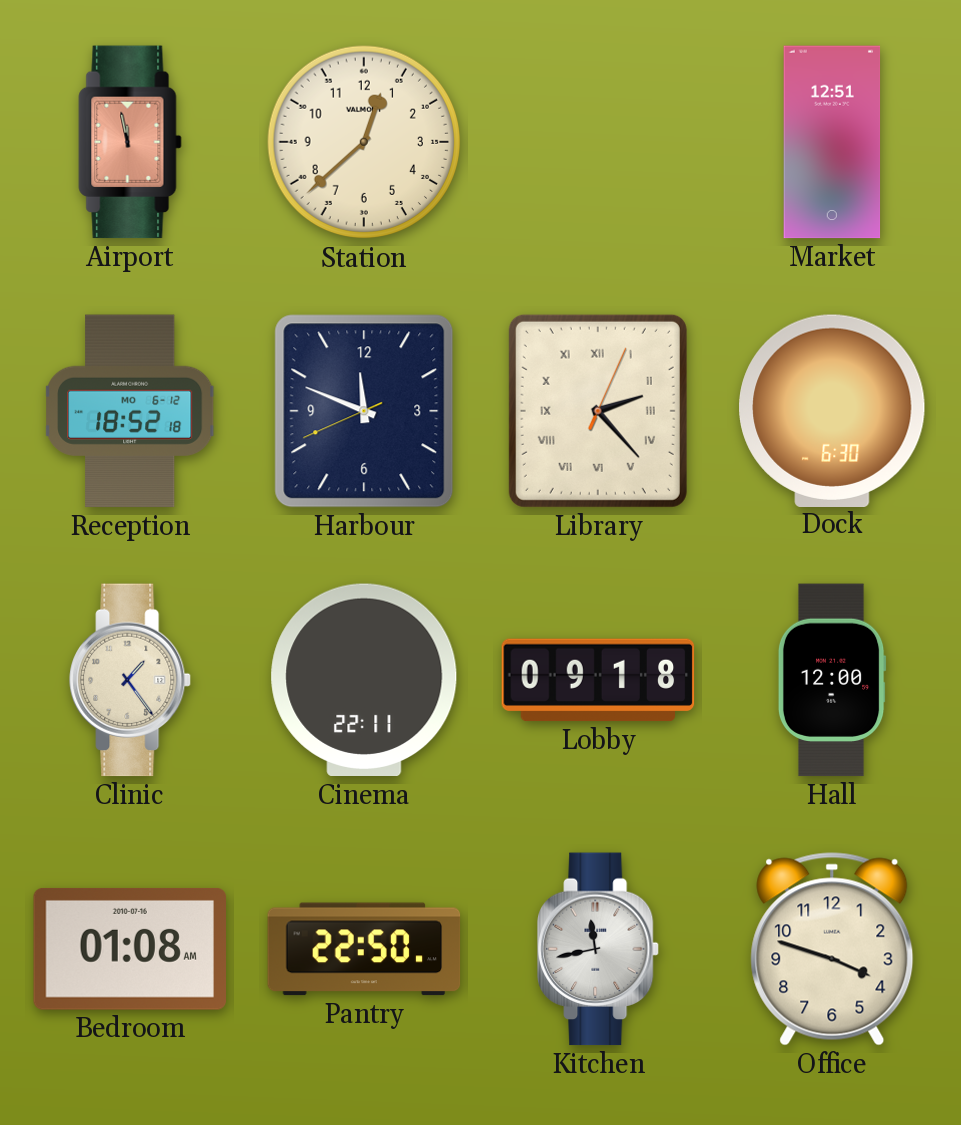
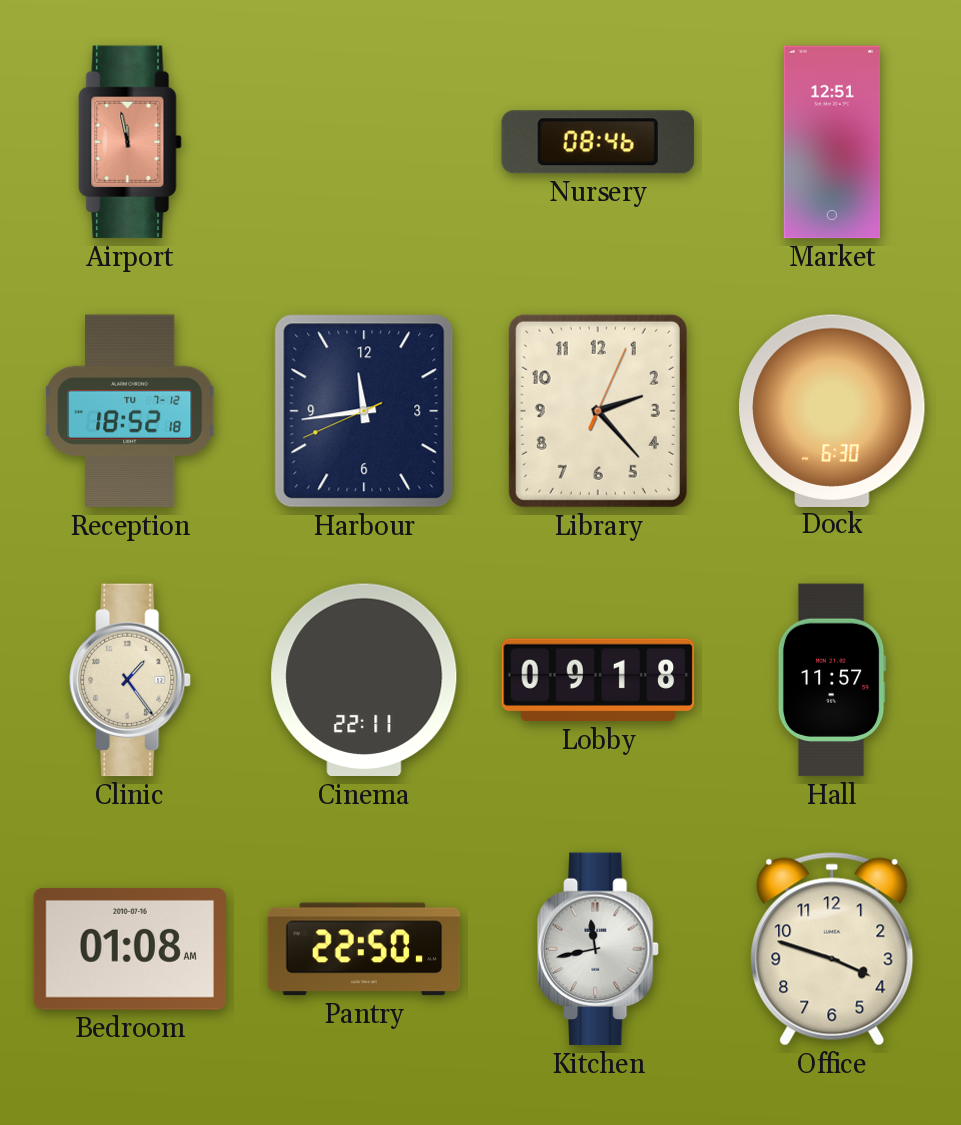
Station: 12:38 -> none
Nursery: none -> 08:46
Reception date: MO 6-12 -> TU 7-12
Harbour: 11:48 -> 11:43
Library numerals: Roman -> Arabic
Hall: 12:00 -> 11:57
